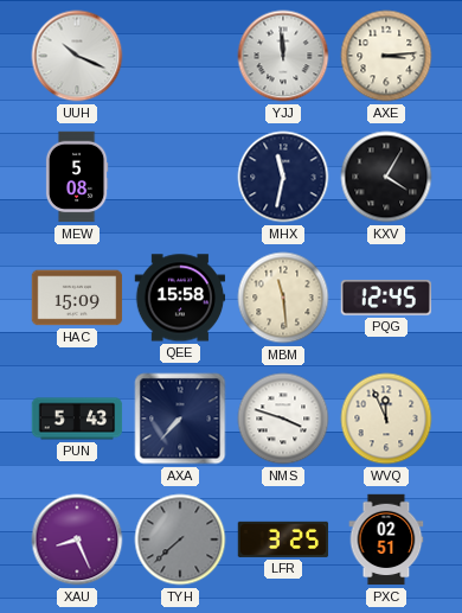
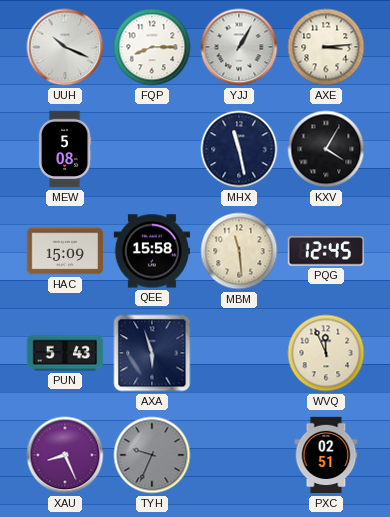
FQP: none -> 8:15
YJJ: 11:59 -> 1:05
MHX: 11:32 -> 11:28
AXA: 7:37 -> 5:57
NMS: 3:48 -> none
TYH: 7:38 -> 9:34
LFR: 3:25 -> none
